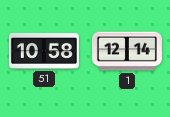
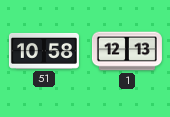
1: 12:14 -> 12:13
